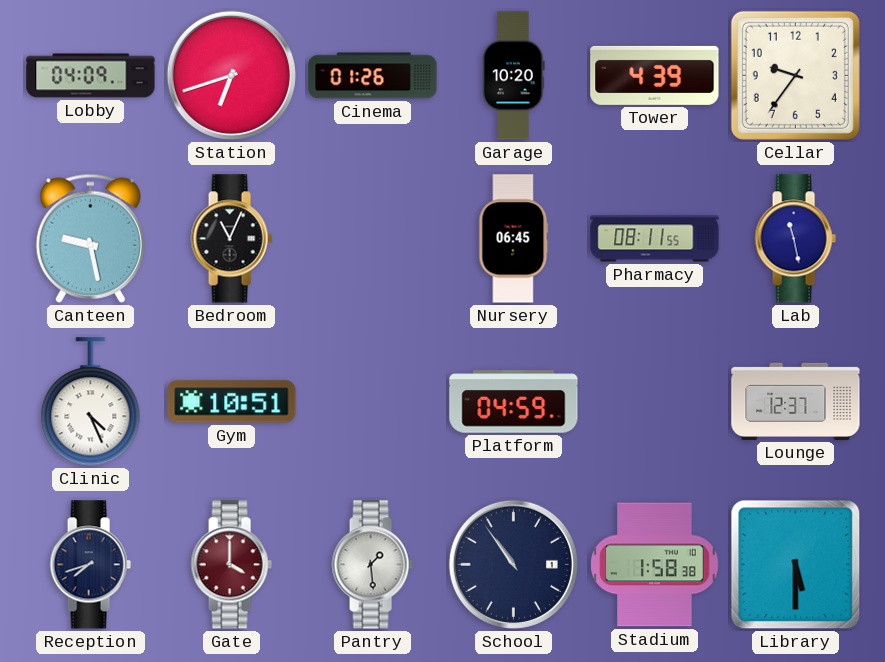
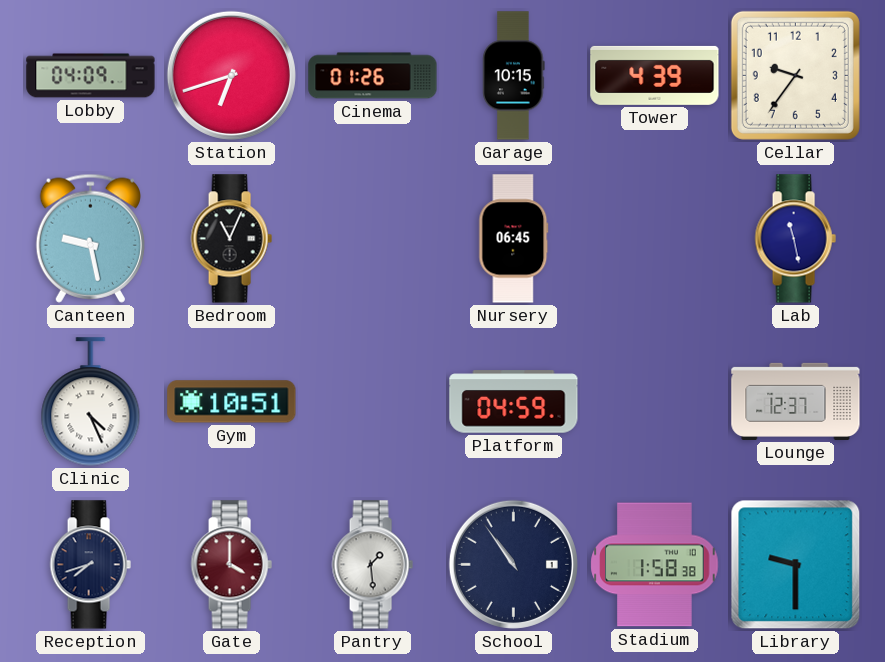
Garage: 10:20 -> 10:15
Pharmacy: 08:11 -> none
Library: 5:30 -> 9:30
